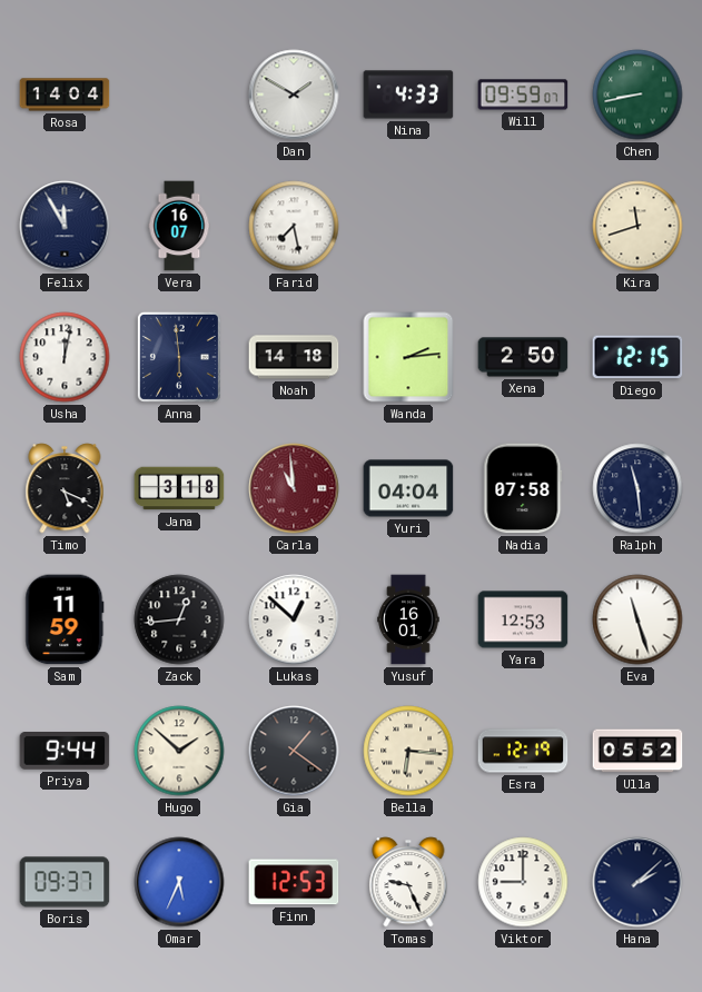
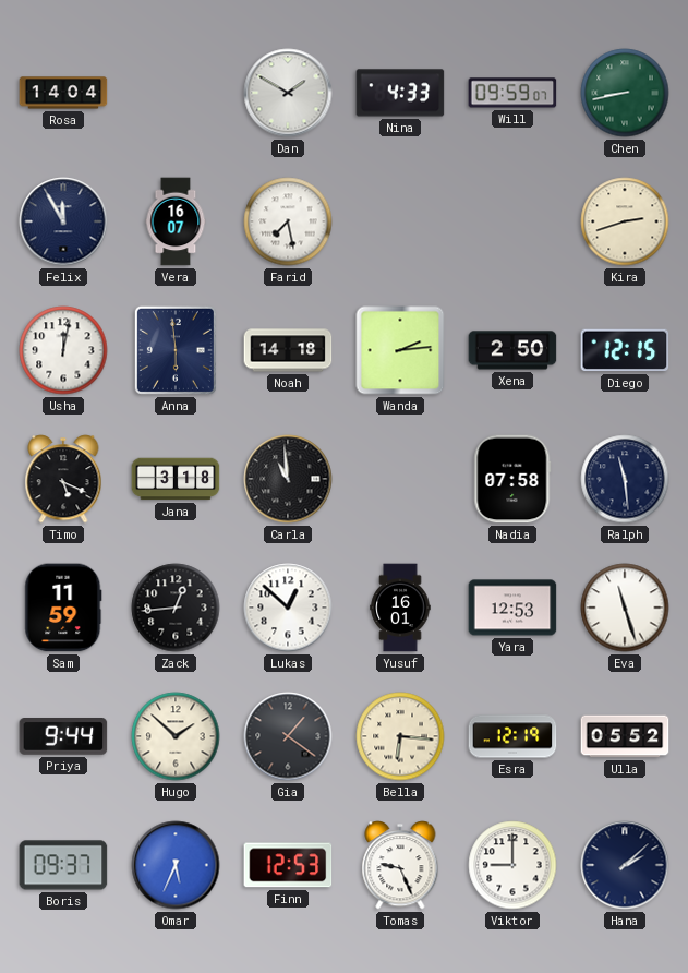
Kira: 11:42 -> 2:42
Carla dial: burgundy -> black
Yuri: 04:04 -> none
